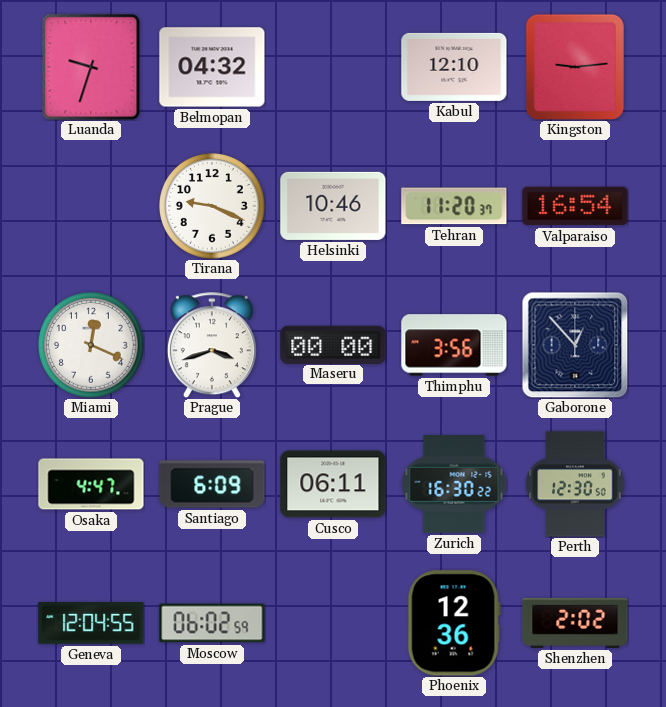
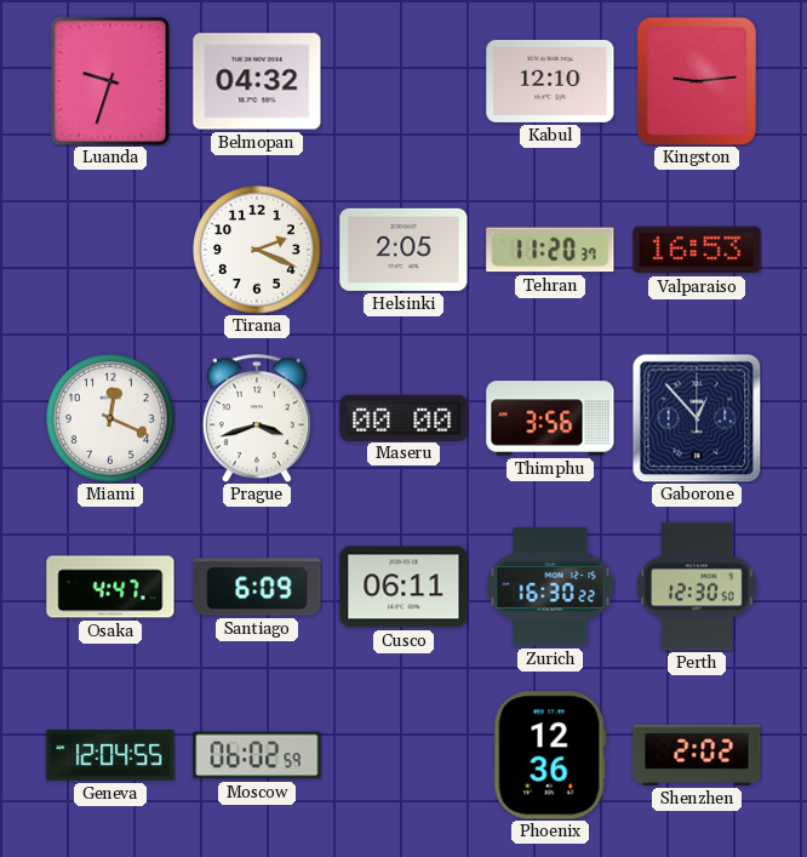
Tirana: 9:19 -> 2:19
Helsinki: 10:46 -> 2:05
Valparaiso: 16:54 -> 16:53
